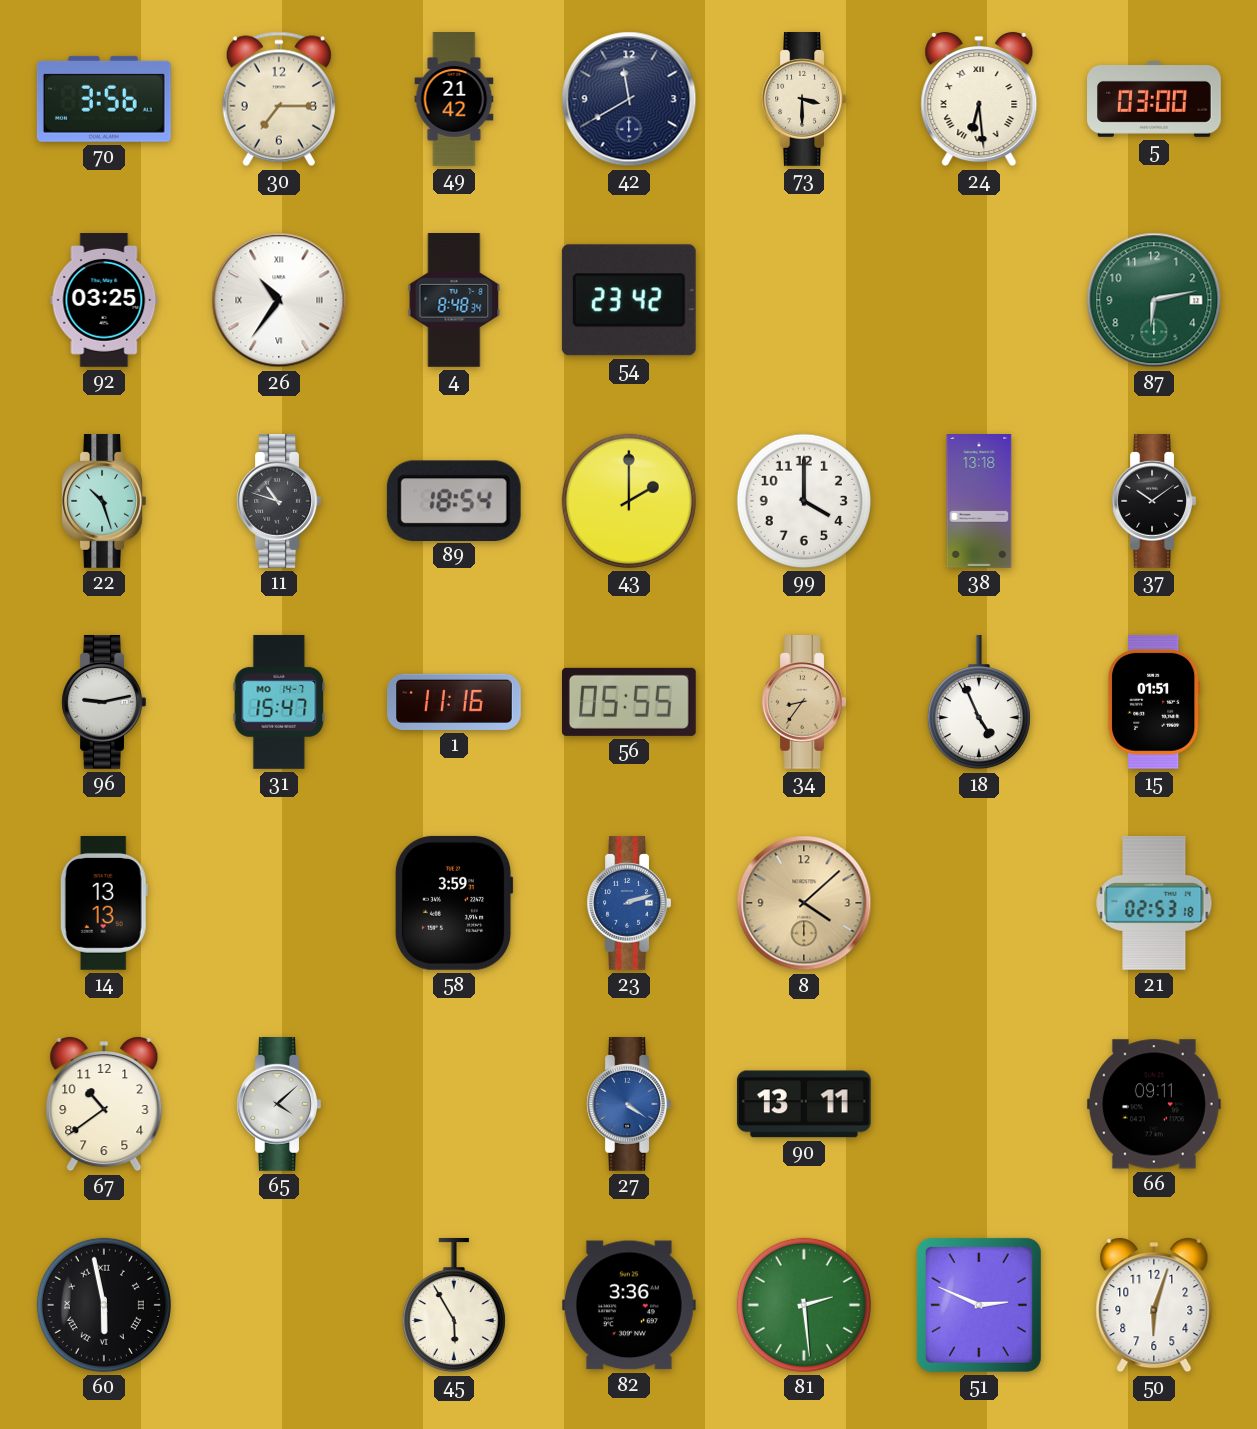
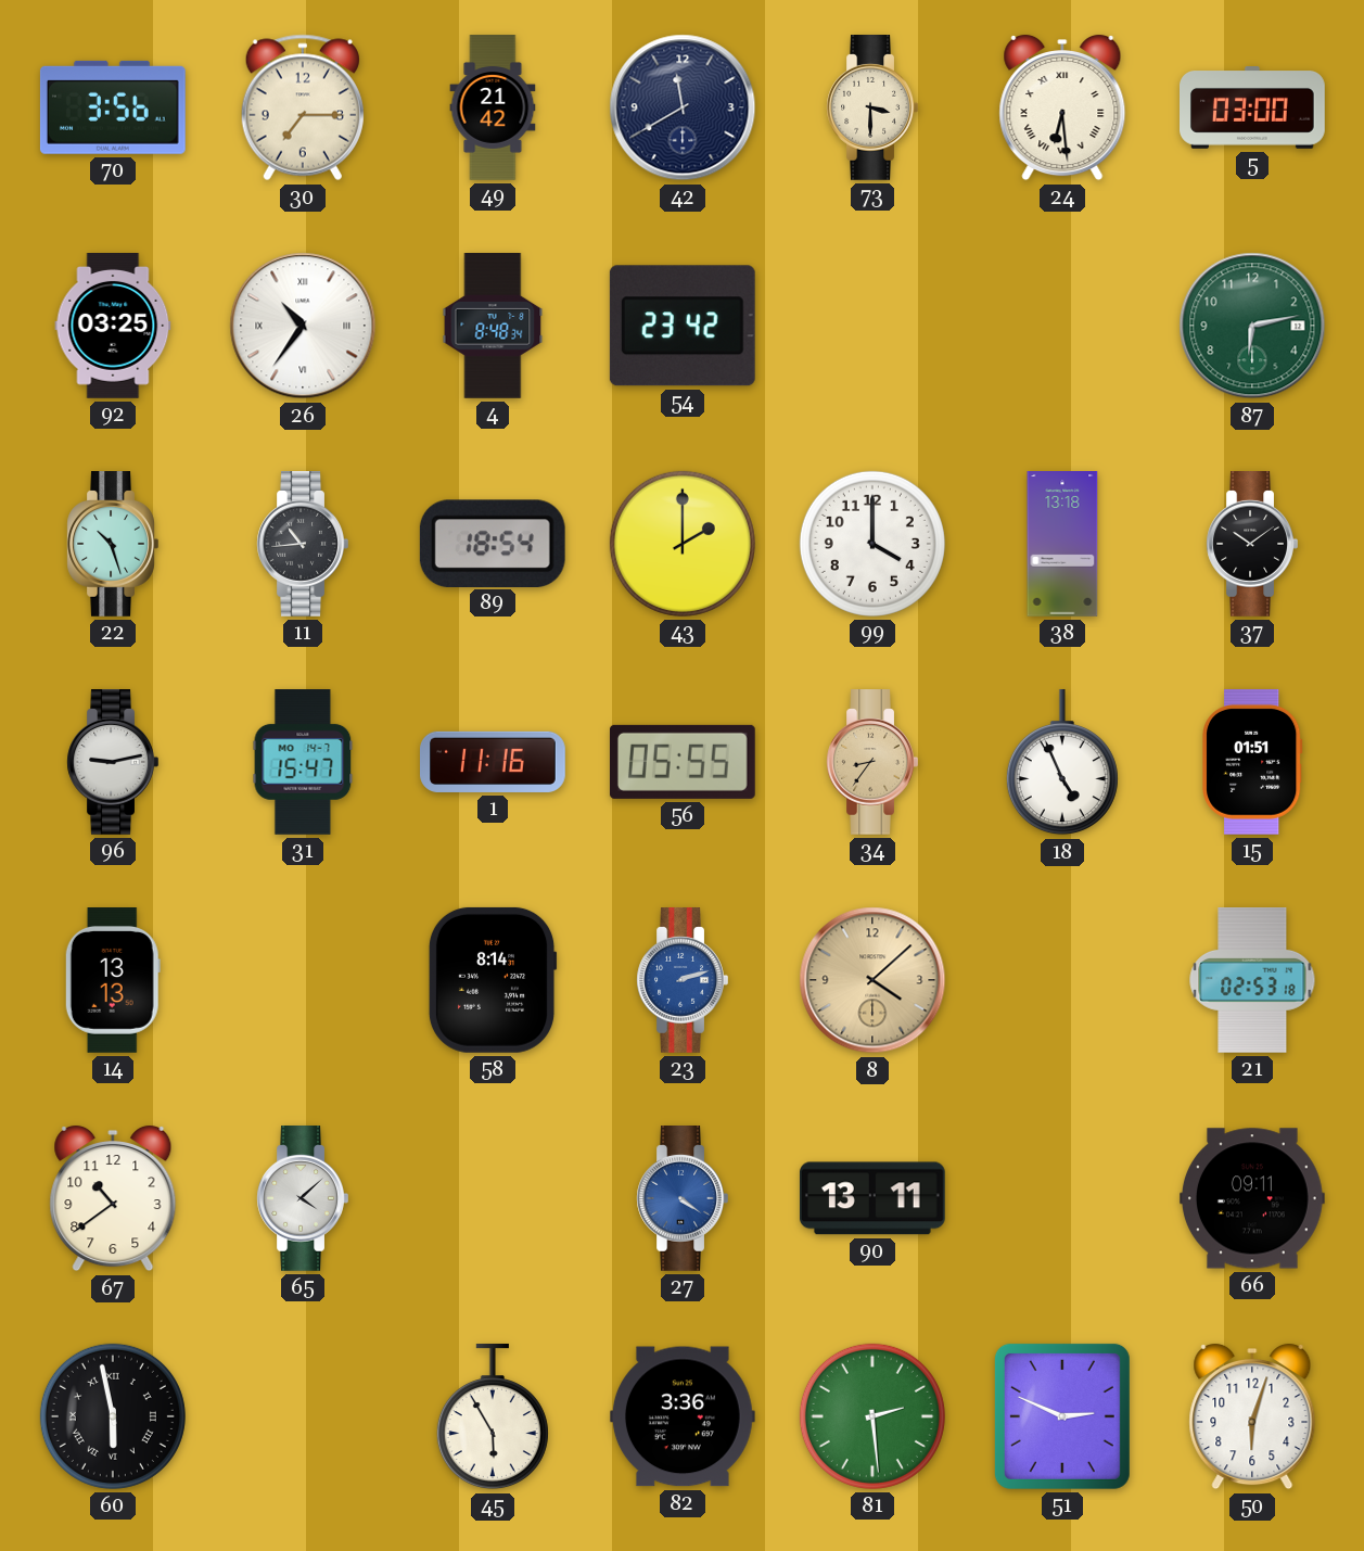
11: 10:48 -> 10:44
58: 3:59 -> 8:14
